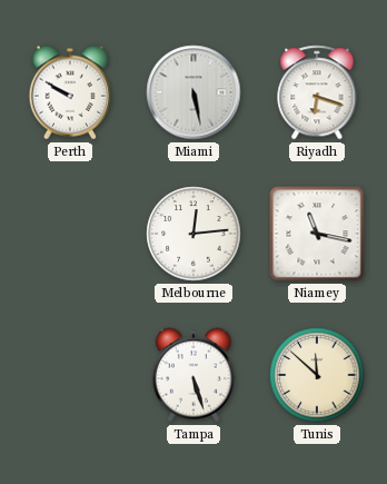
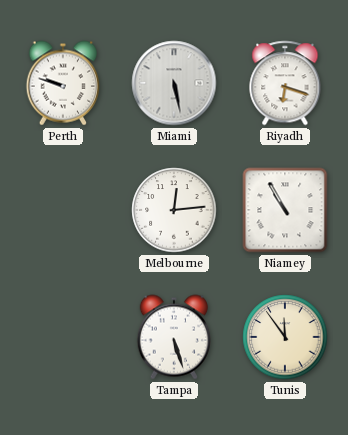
Perth: 9:50 -> 9:48
Niamey: 11:17 -> 10:55
Tunis: 11:52 -> 11:54
